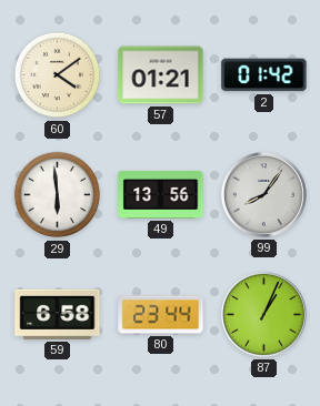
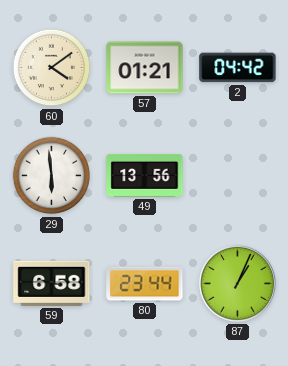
2: 01:42 -> 04:42
99: 8:06 -> none
